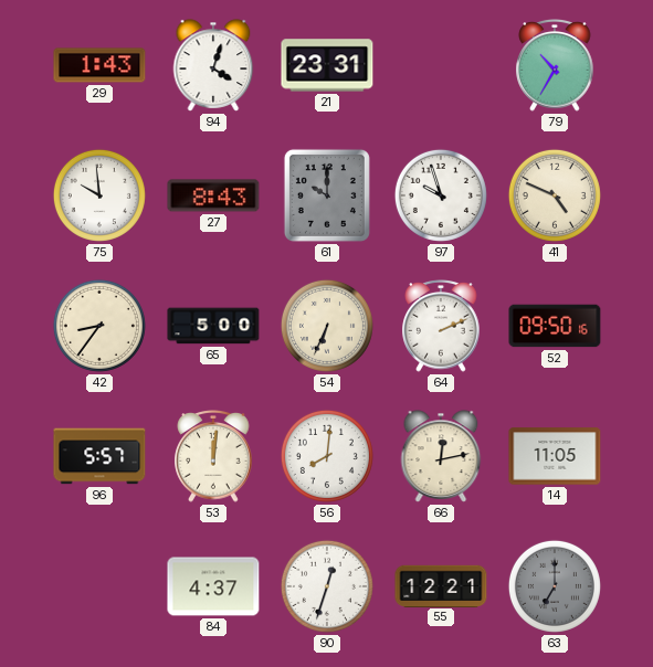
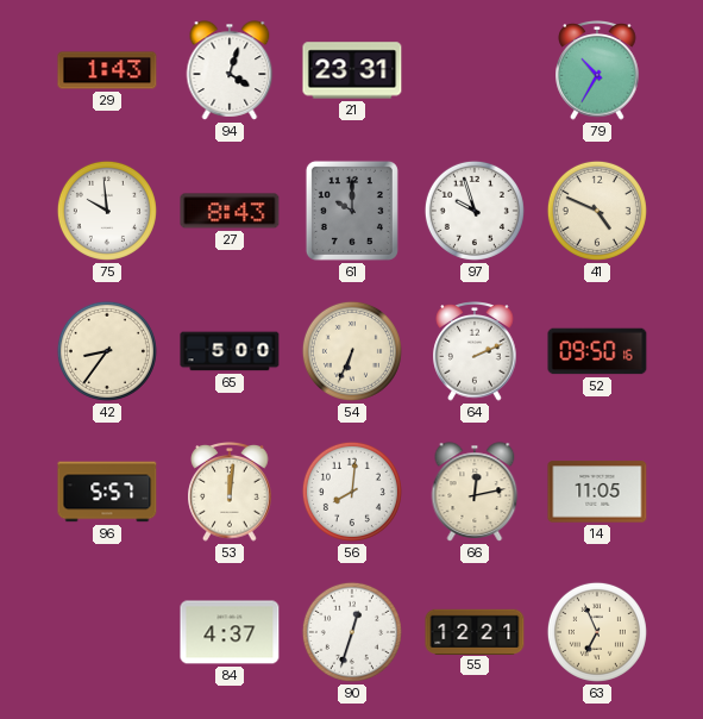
63: 7:00 -> 6:56
63 dial: grey -> cream
